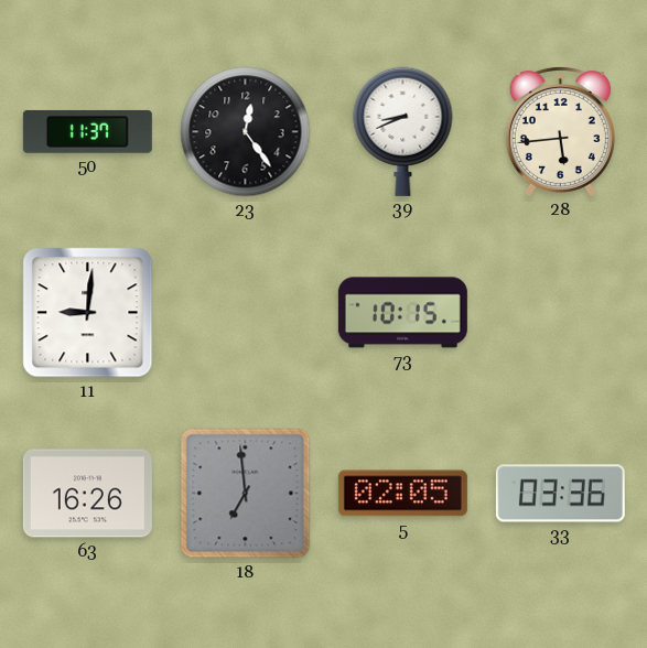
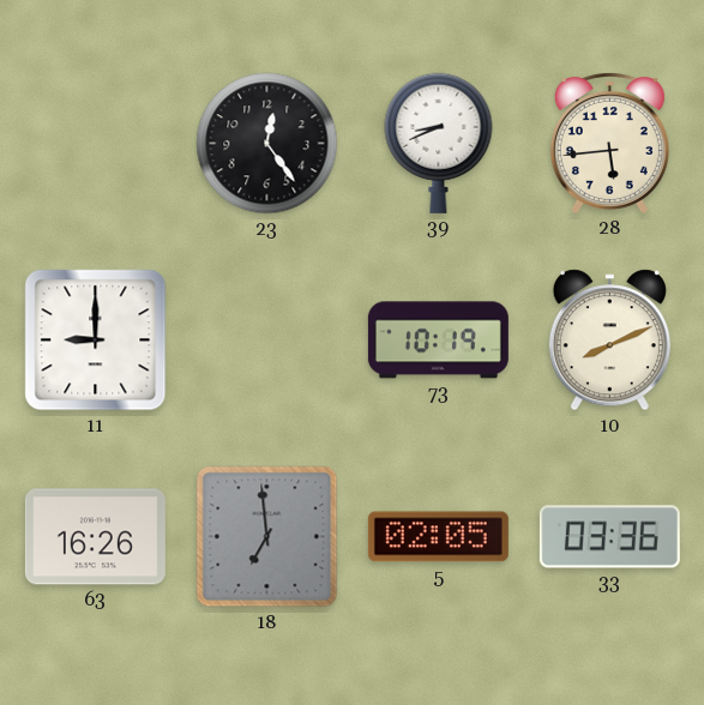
50: 11:37 -> none
11: 9:01 -> 9:00
73: 10:15 -> 10:19
10: none -> 8:11
